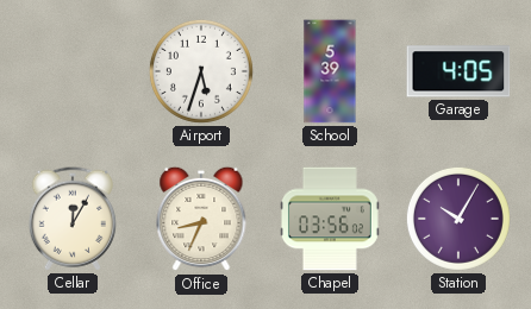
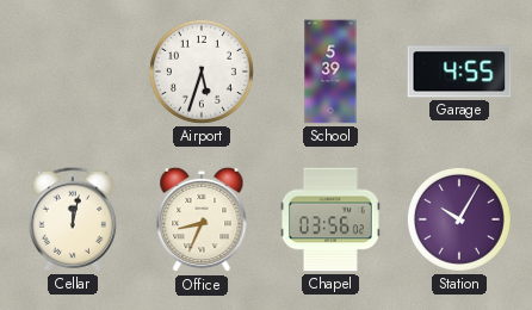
Garage: 4:05 -> 4:55
Cellar: 12:05 -> 12:02
